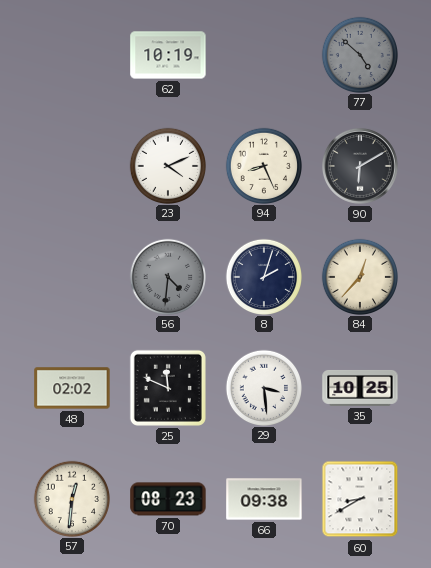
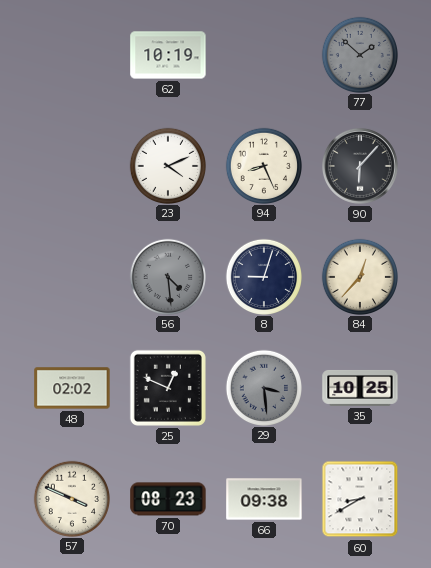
77: 4:52 -> 1:52
90: 6:10 -> 6:07
56: 4:31 -> 4:29
8: 2:03 -> 9:03
25: 11:49 -> 12:49
29 dial: white -> grey
57: 12:31 -> 3:49
